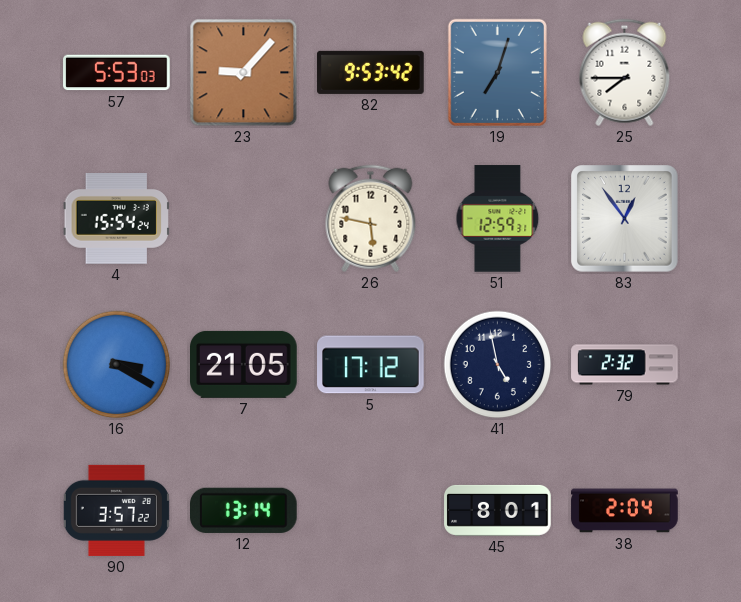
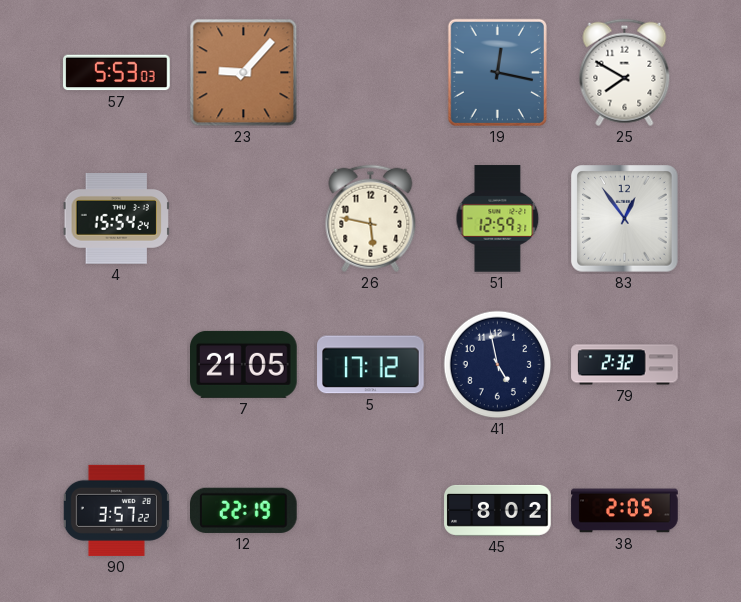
82: 9:53 -> none
19: 7:03 -> 12:17
25: 7:45 -> 7:50
16: 3:20 -> none
12: 13:14 -> 22:19
45: 8:01 -> 8:02
38: 2:04 -> 2:05
